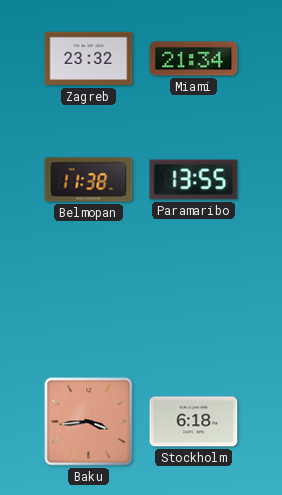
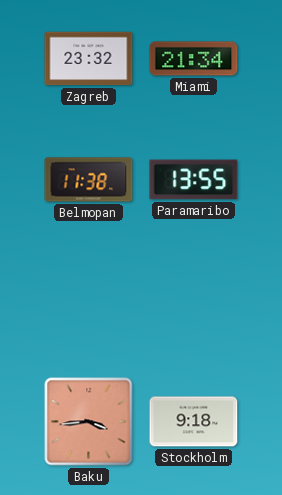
Stockholm: 6:18 -> 9:18
